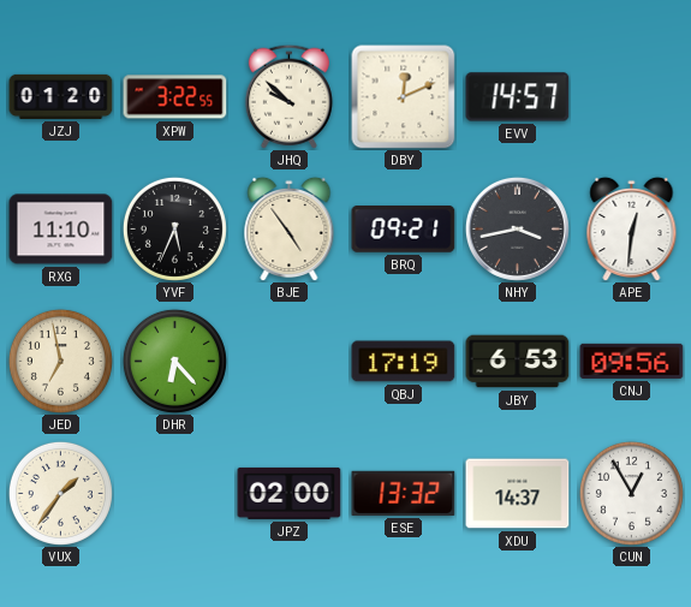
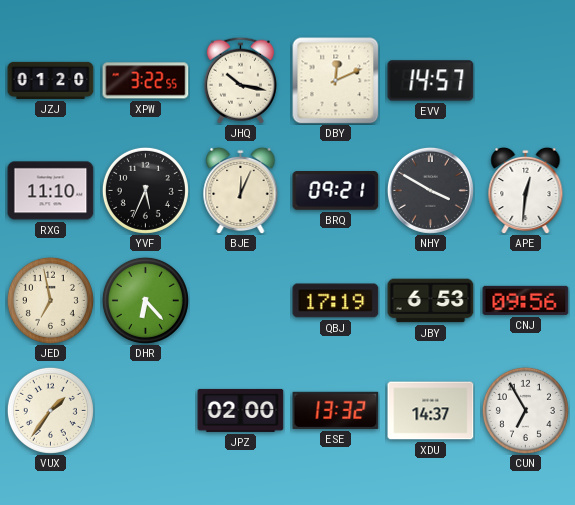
JHQ: 9:52 -> 10:17
BJE: 4:54 -> 12:04
NHY: 3:43 -> 3:50
CUN: 12:55 -> 6:55
